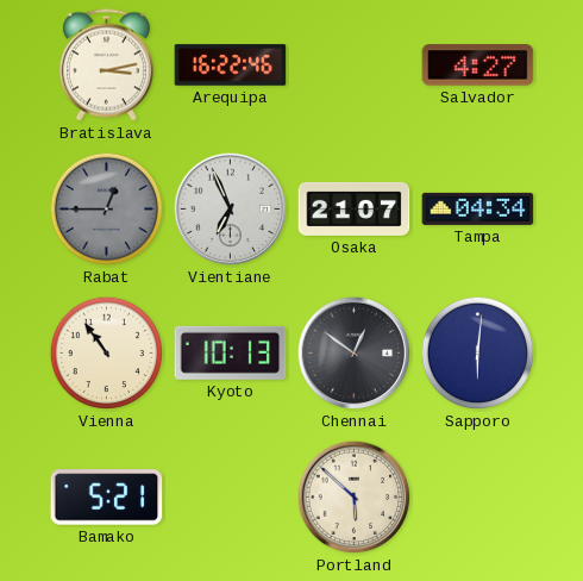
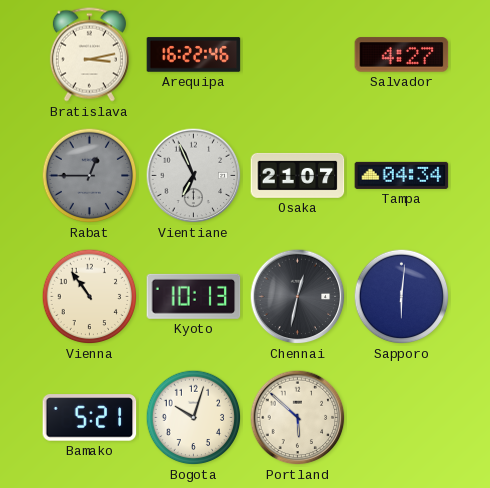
Chennai: 12:51 -> 12:32
Bogota: none -> 10:03
